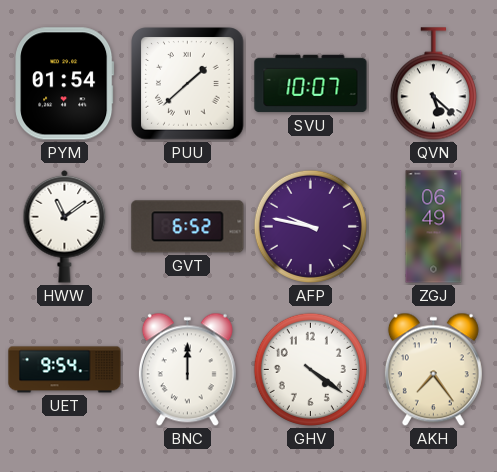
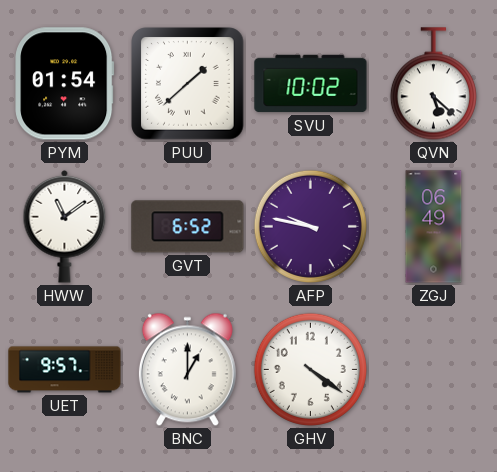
SVU: 10:07 -> 10:02
UET: 9:54 -> 9:57
BNC: 12:00 -> 1:00
AKH: 7:24 -> none
